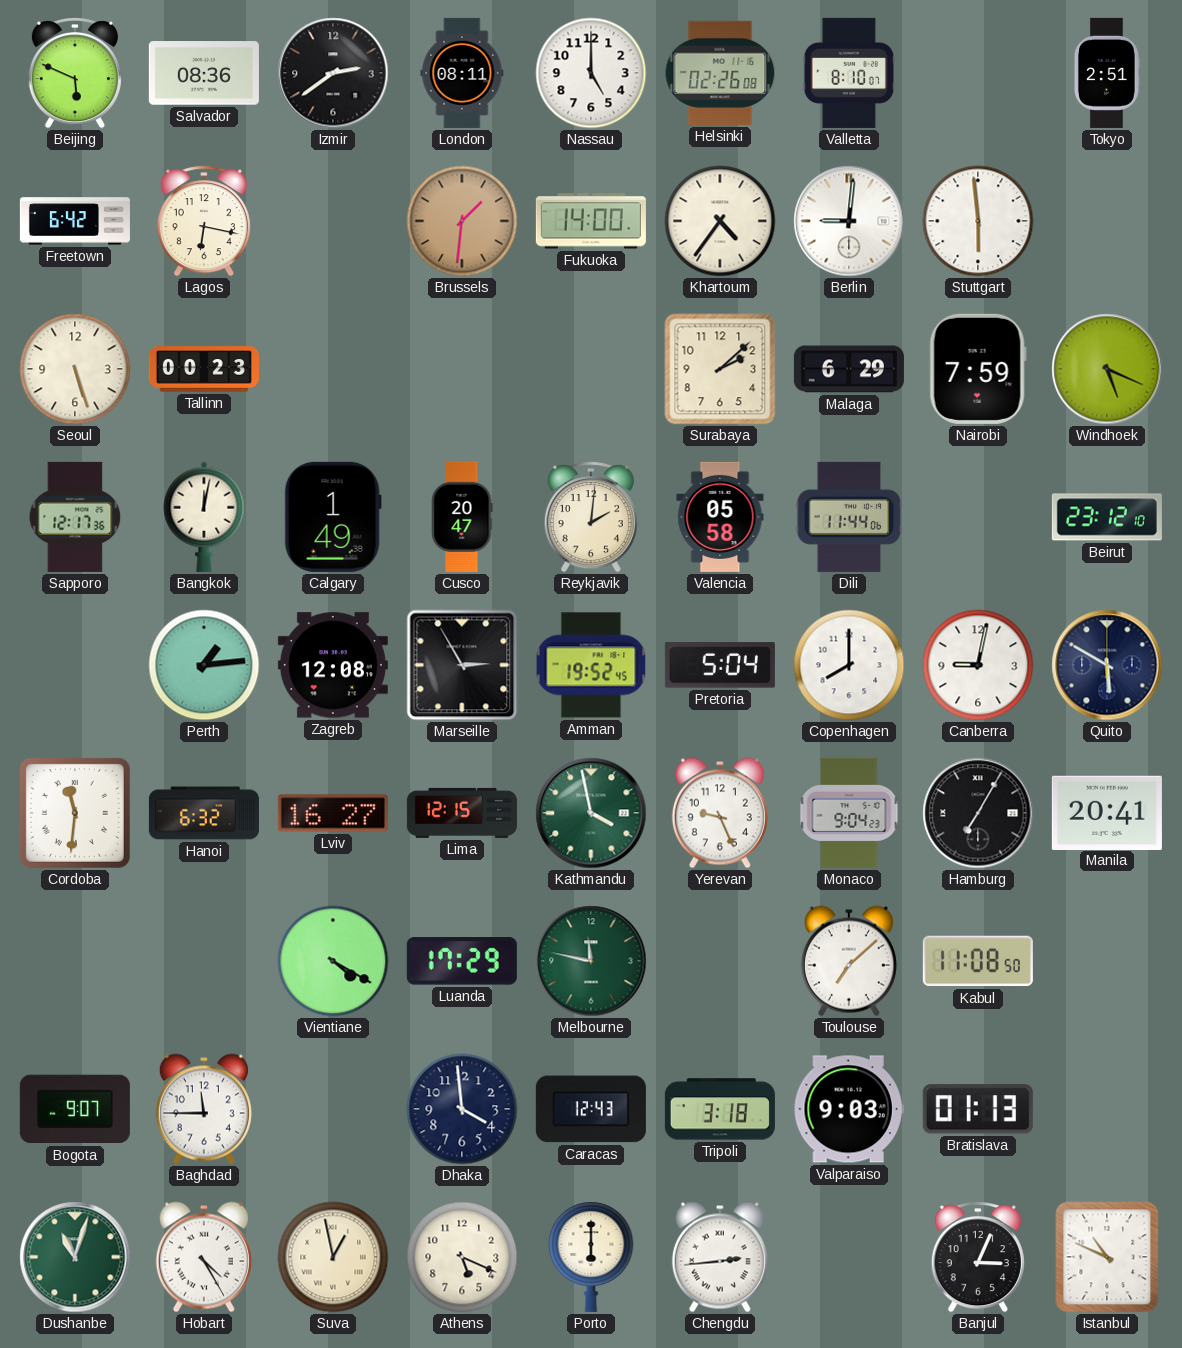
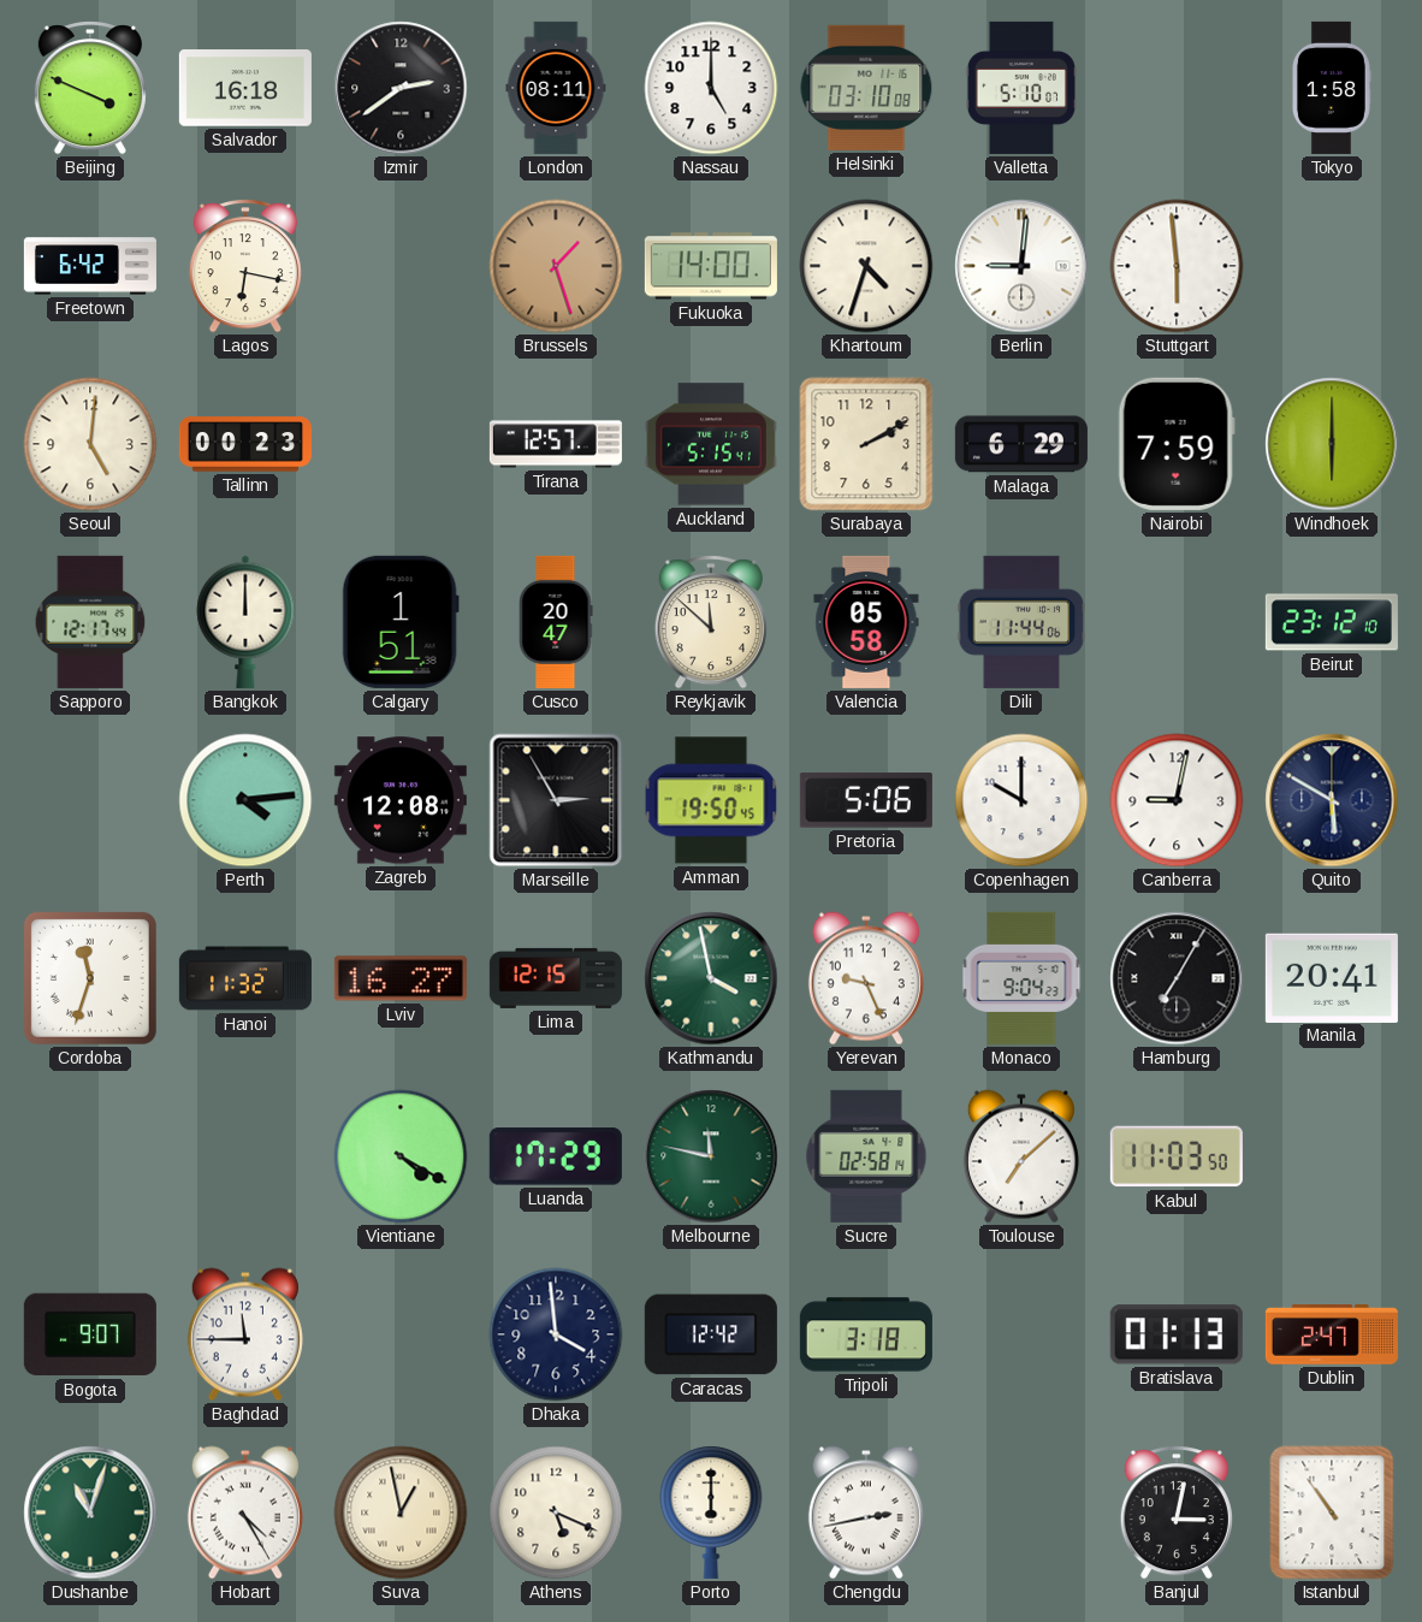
Beijing: 5:49 -> 3:49
Salvador: 08:36 -> 16:18
Helsinki: 02:26 -> 03:10
Valletta: 8:10 -> 5:10
Tokyo: 2:51 -> 1:58
Brussels: 1:31 -> 1:27
Khartoum: 4:36 -> 4:33
Seoul: 5:27 -> 5:01
Tirana: none -> 12:57
Auckland: none -> 5:15
Surabaya: 2:08 -> 2:10
Windhoek: 5:19 -> 6:00
Sapporo: 12:17:36 -> 12:17:44
Bangkok: 12:02 -> 12:00
Calgary: 1:49 -> 1:51
Reykjavik: 2:01 -> 11:52
Perth: 1:14 -> 4:14
Amman: 19:52 -> 19:50
Pretoria: 5:04 -> 5:06
Copenhagen: 8:00 -> 10:00
Cordoba: 11:31 -> 11:33
Hanoi: 6:32 -> 11:32
Sucre: none -> 02:58
Kabul: 11:08 -> 11:03
Caracas: 12:43 -> 12:42
Valparaiso: 9:03 -> none
Dublin: none -> 2:47
Chengdu: 2:44 -> 2:43
Banjul: 3:04 -> 3:02
Istanbul: 10:49 -> 10:54
